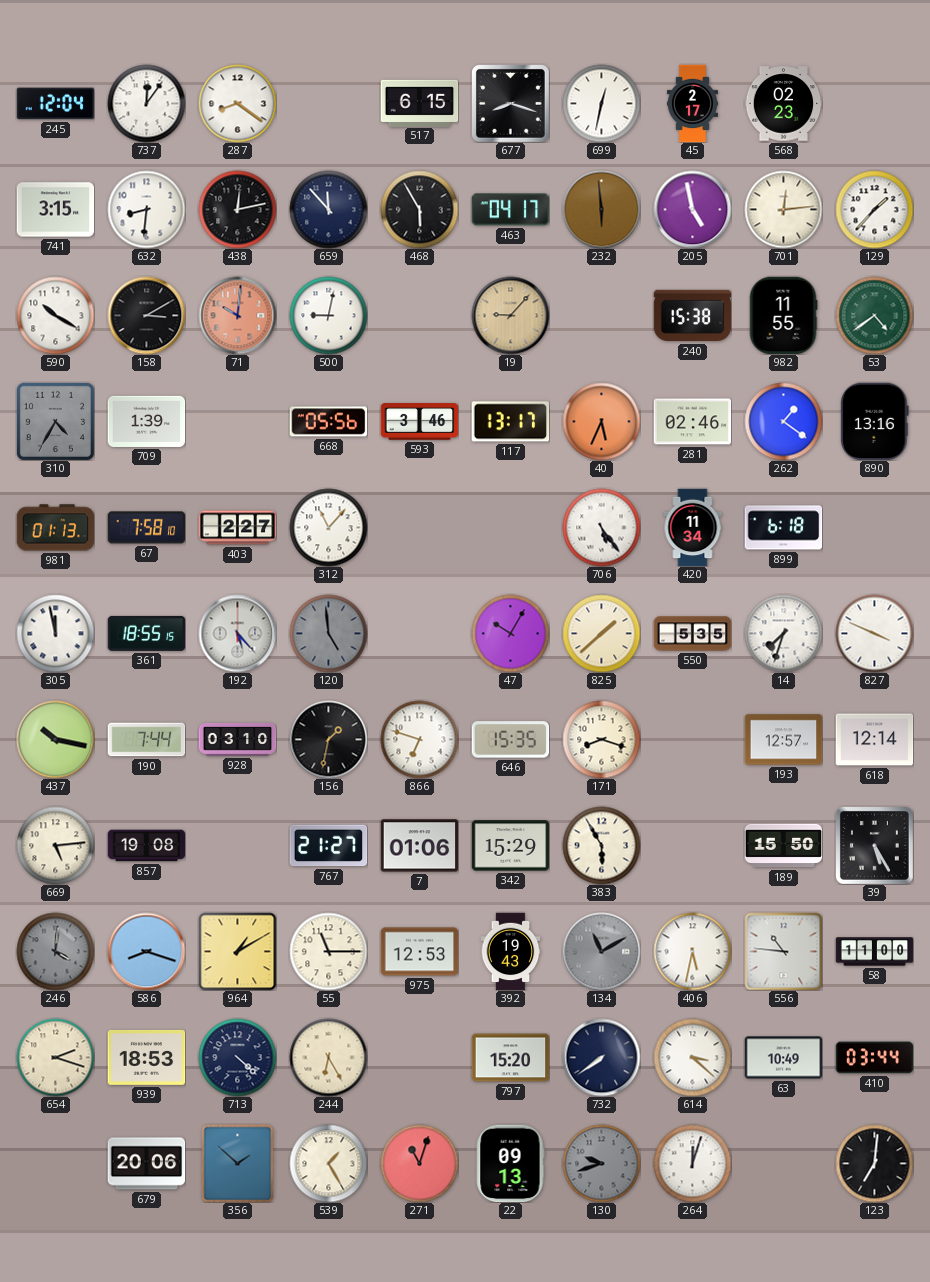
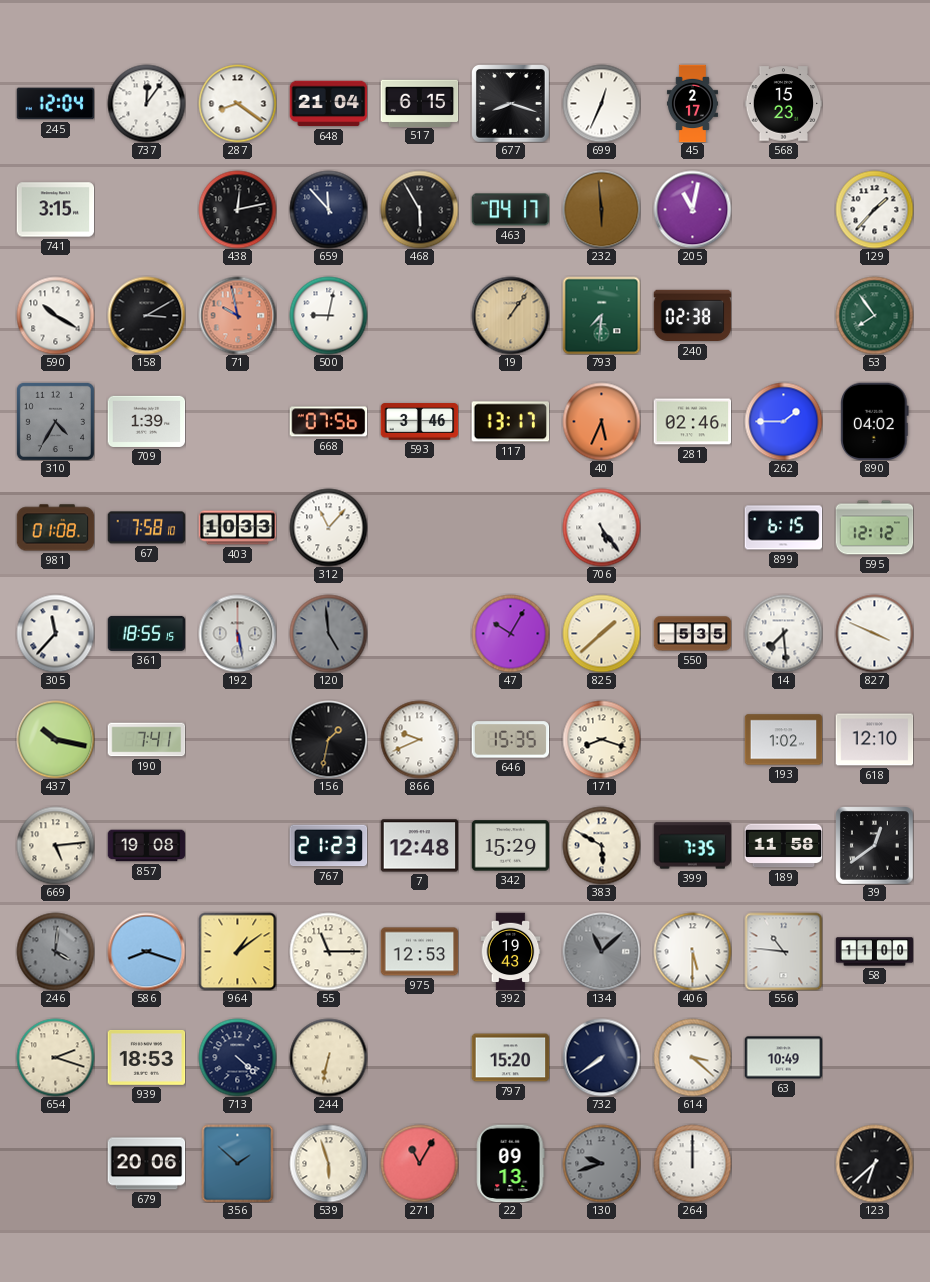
648: none -> 21:04
699: 12:32 -> 12:34
568: 02:23 -> 15:23
632: 8:31 -> none
205: 4:58 -> 11:02
701: 12:14 -> none
71: 10:01 -> 9:58
19: 9:07 -> 1:06
793: none -> 7:31
240: 15:38 -> 02:38
982: 11:55 -> none
53: 4:39 -> 7:54
668: 05:56 -> 07:56
262: 1:21 -> 1:45
890: 13:16 -> 04:02
981: 01:13 -> 01:08
403: 2:27 -> 10:33
420: 11:34 -> none
899: 6:18 -> 6:15
595: none -> 12:12
305: 11:58 -> 11:37
192: 5:23 -> 5:28
14: 7:33 -> 7:29
190: 7:44 -> 7:41
928: 03:10 -> none
866: 6:48 -> 9:41
193: 12:57 -> 1:02
618: 12:14 -> 12:10
767: 21:27 -> 21:23
7: 01:06 -> 12:48
383: 5:55 -> 5:50
399: none -> 7:35
189: 15:50 -> 11:58
39: 5:25 -> 12:39
964: 1:10 -> 1:09
134: 11:10 -> 11:08
406: 5:32 -> 5:30
244: 6:25 -> 6:32
410: 03:44 -> none
539: 1:25 -> 5:57
271: 11:03 -> 11:05
264: 12:03 -> 12:00
123: 7:01 -> 6:38
